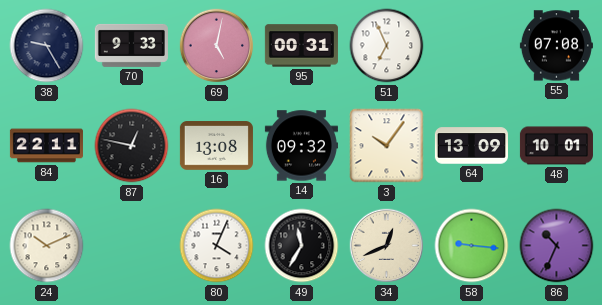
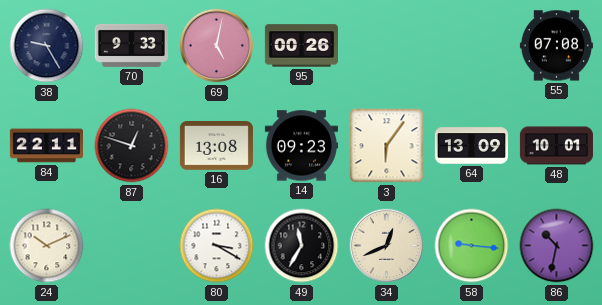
95: 00:31 -> 00:26
51: 6:56 -> none
87: 12:47 -> 12:48
14: 09:32 -> 09:23
3: 10:06 -> 6:06
80: 4:04 -> 3:20
86: 10:34 -> 10:32
